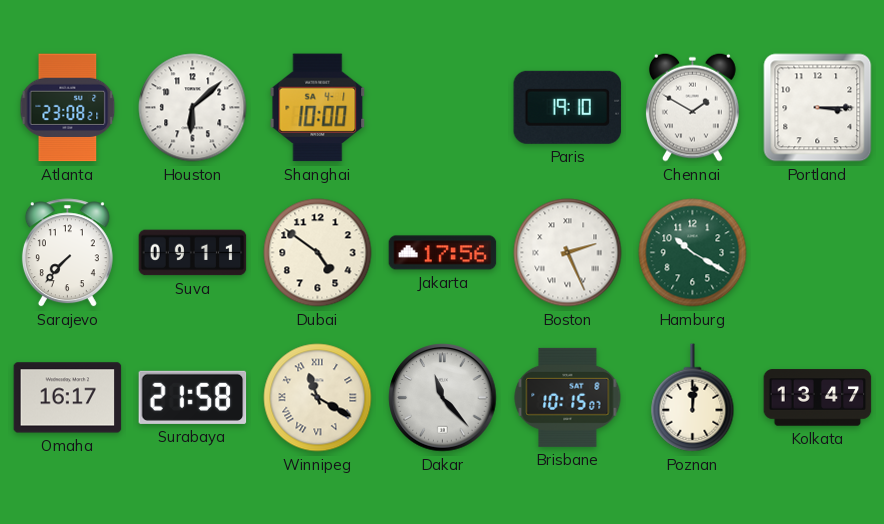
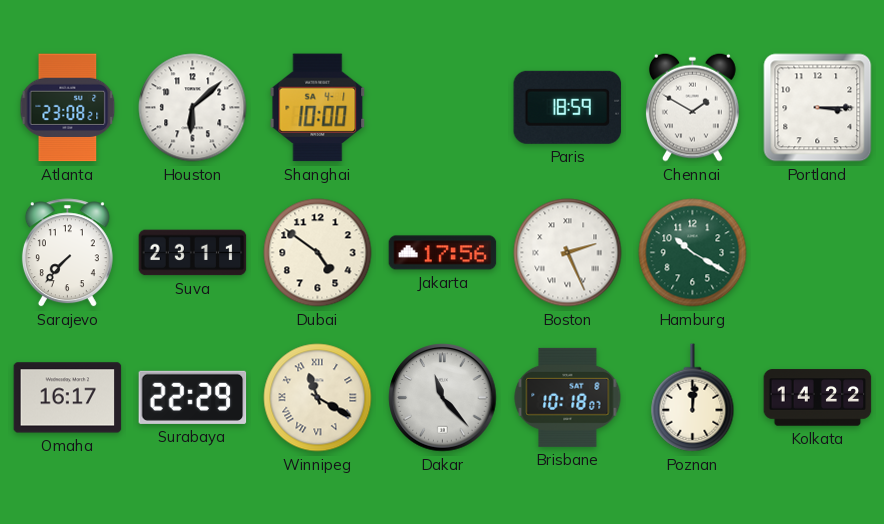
Paris: 19:10 -> 18:59
Suva: 09:11 -> 23:11
Surabaya: 21:58 -> 22:29
Brisbane: 10:15 -> 10:18
Kolkata: 13:47 -> 14:22
